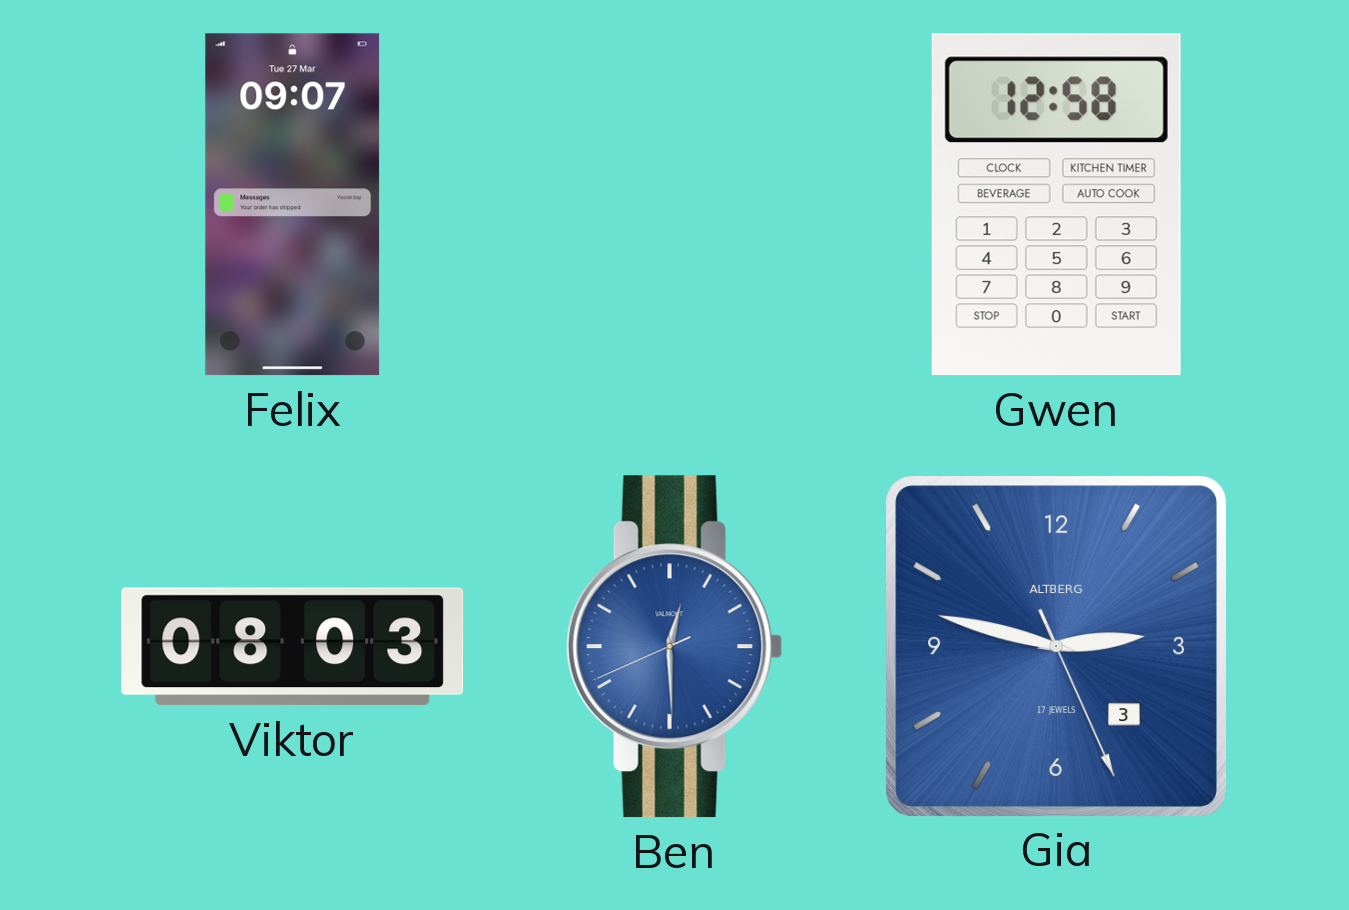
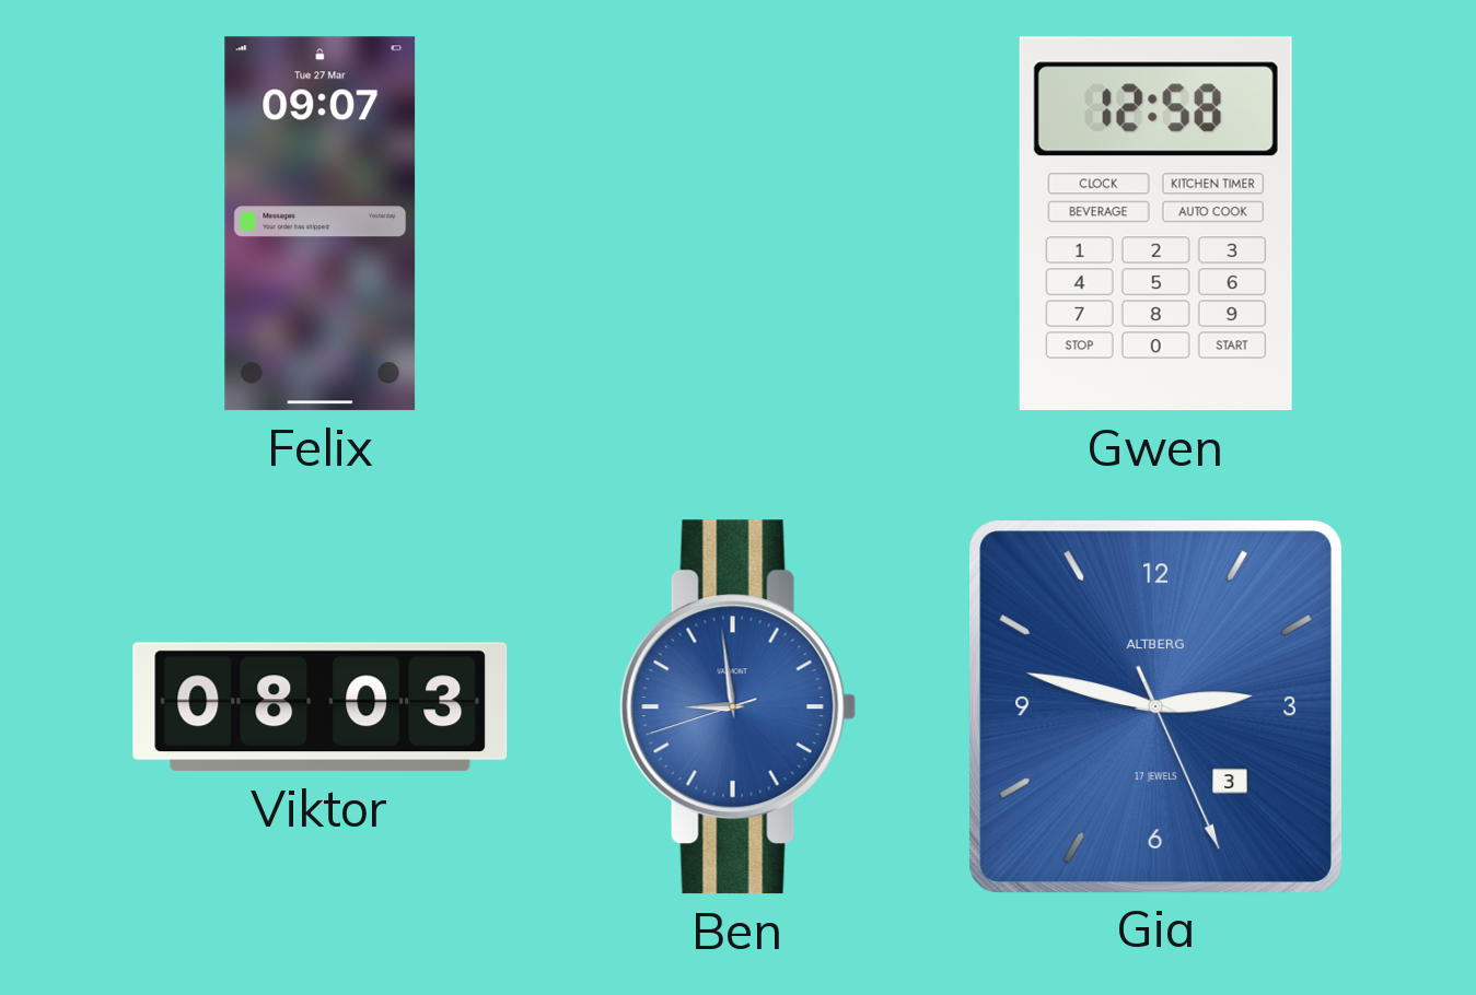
Ben: 12:29 -> 8:58
